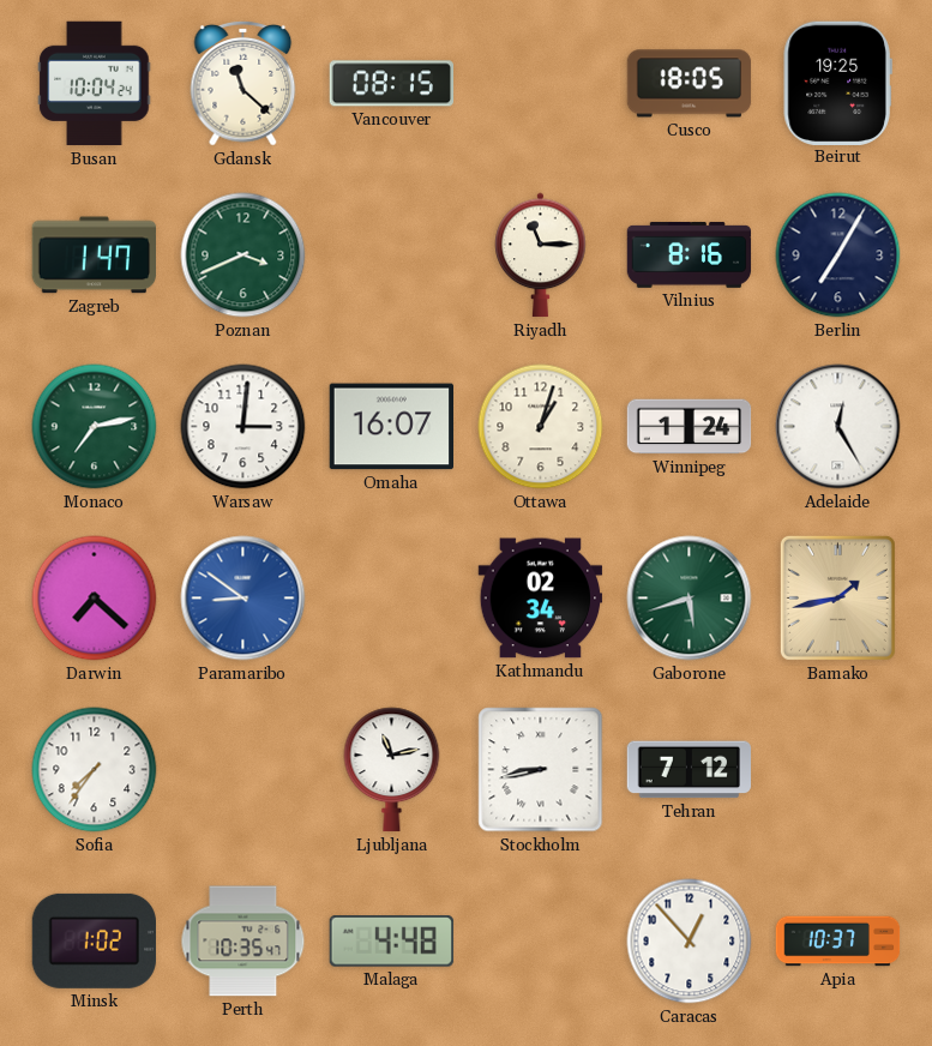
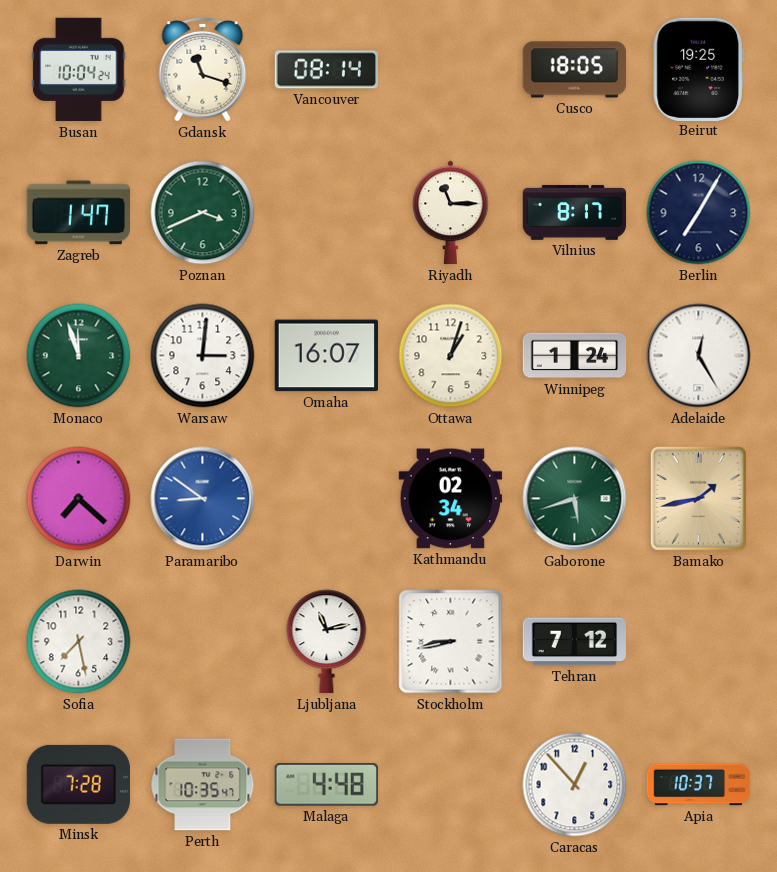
Gdansk: 11:22 -> 11:18
Vancouver: 08:15 -> 08:14
Vilnius: 8:16 -> 8:17
Monaco: 7:13 -> 11:57
Sofia: 7:36 -> 7:28
Minsk: 1:02 -> 7:28
